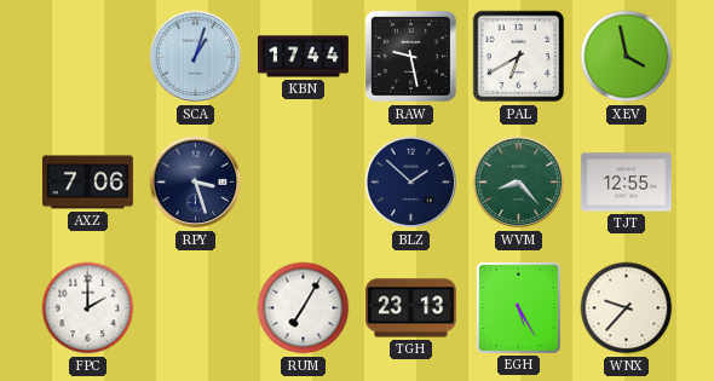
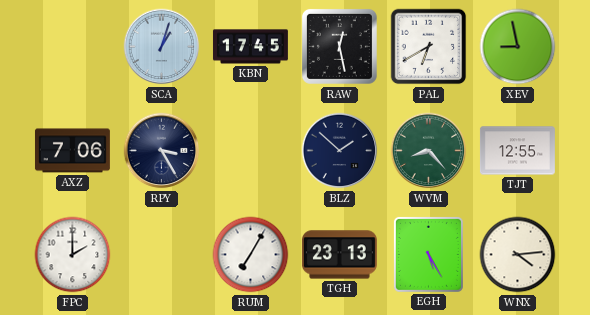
KBN: 17:44 -> 17:45
RAW: 9:28 -> 12:28
XEV: 3:58 -> 8:58
RPY: 3:27 -> 3:25
WNX: 9:37 -> 4:14
